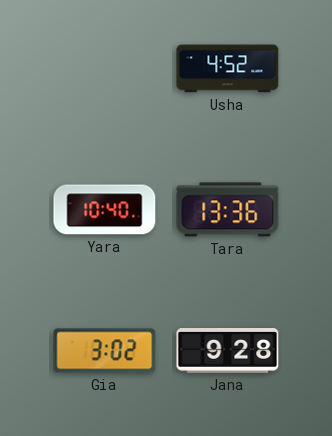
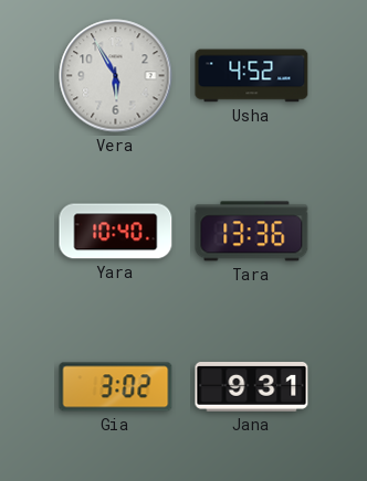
Vera: none -> 5:55
Jana: 9:28 -> 9:31
